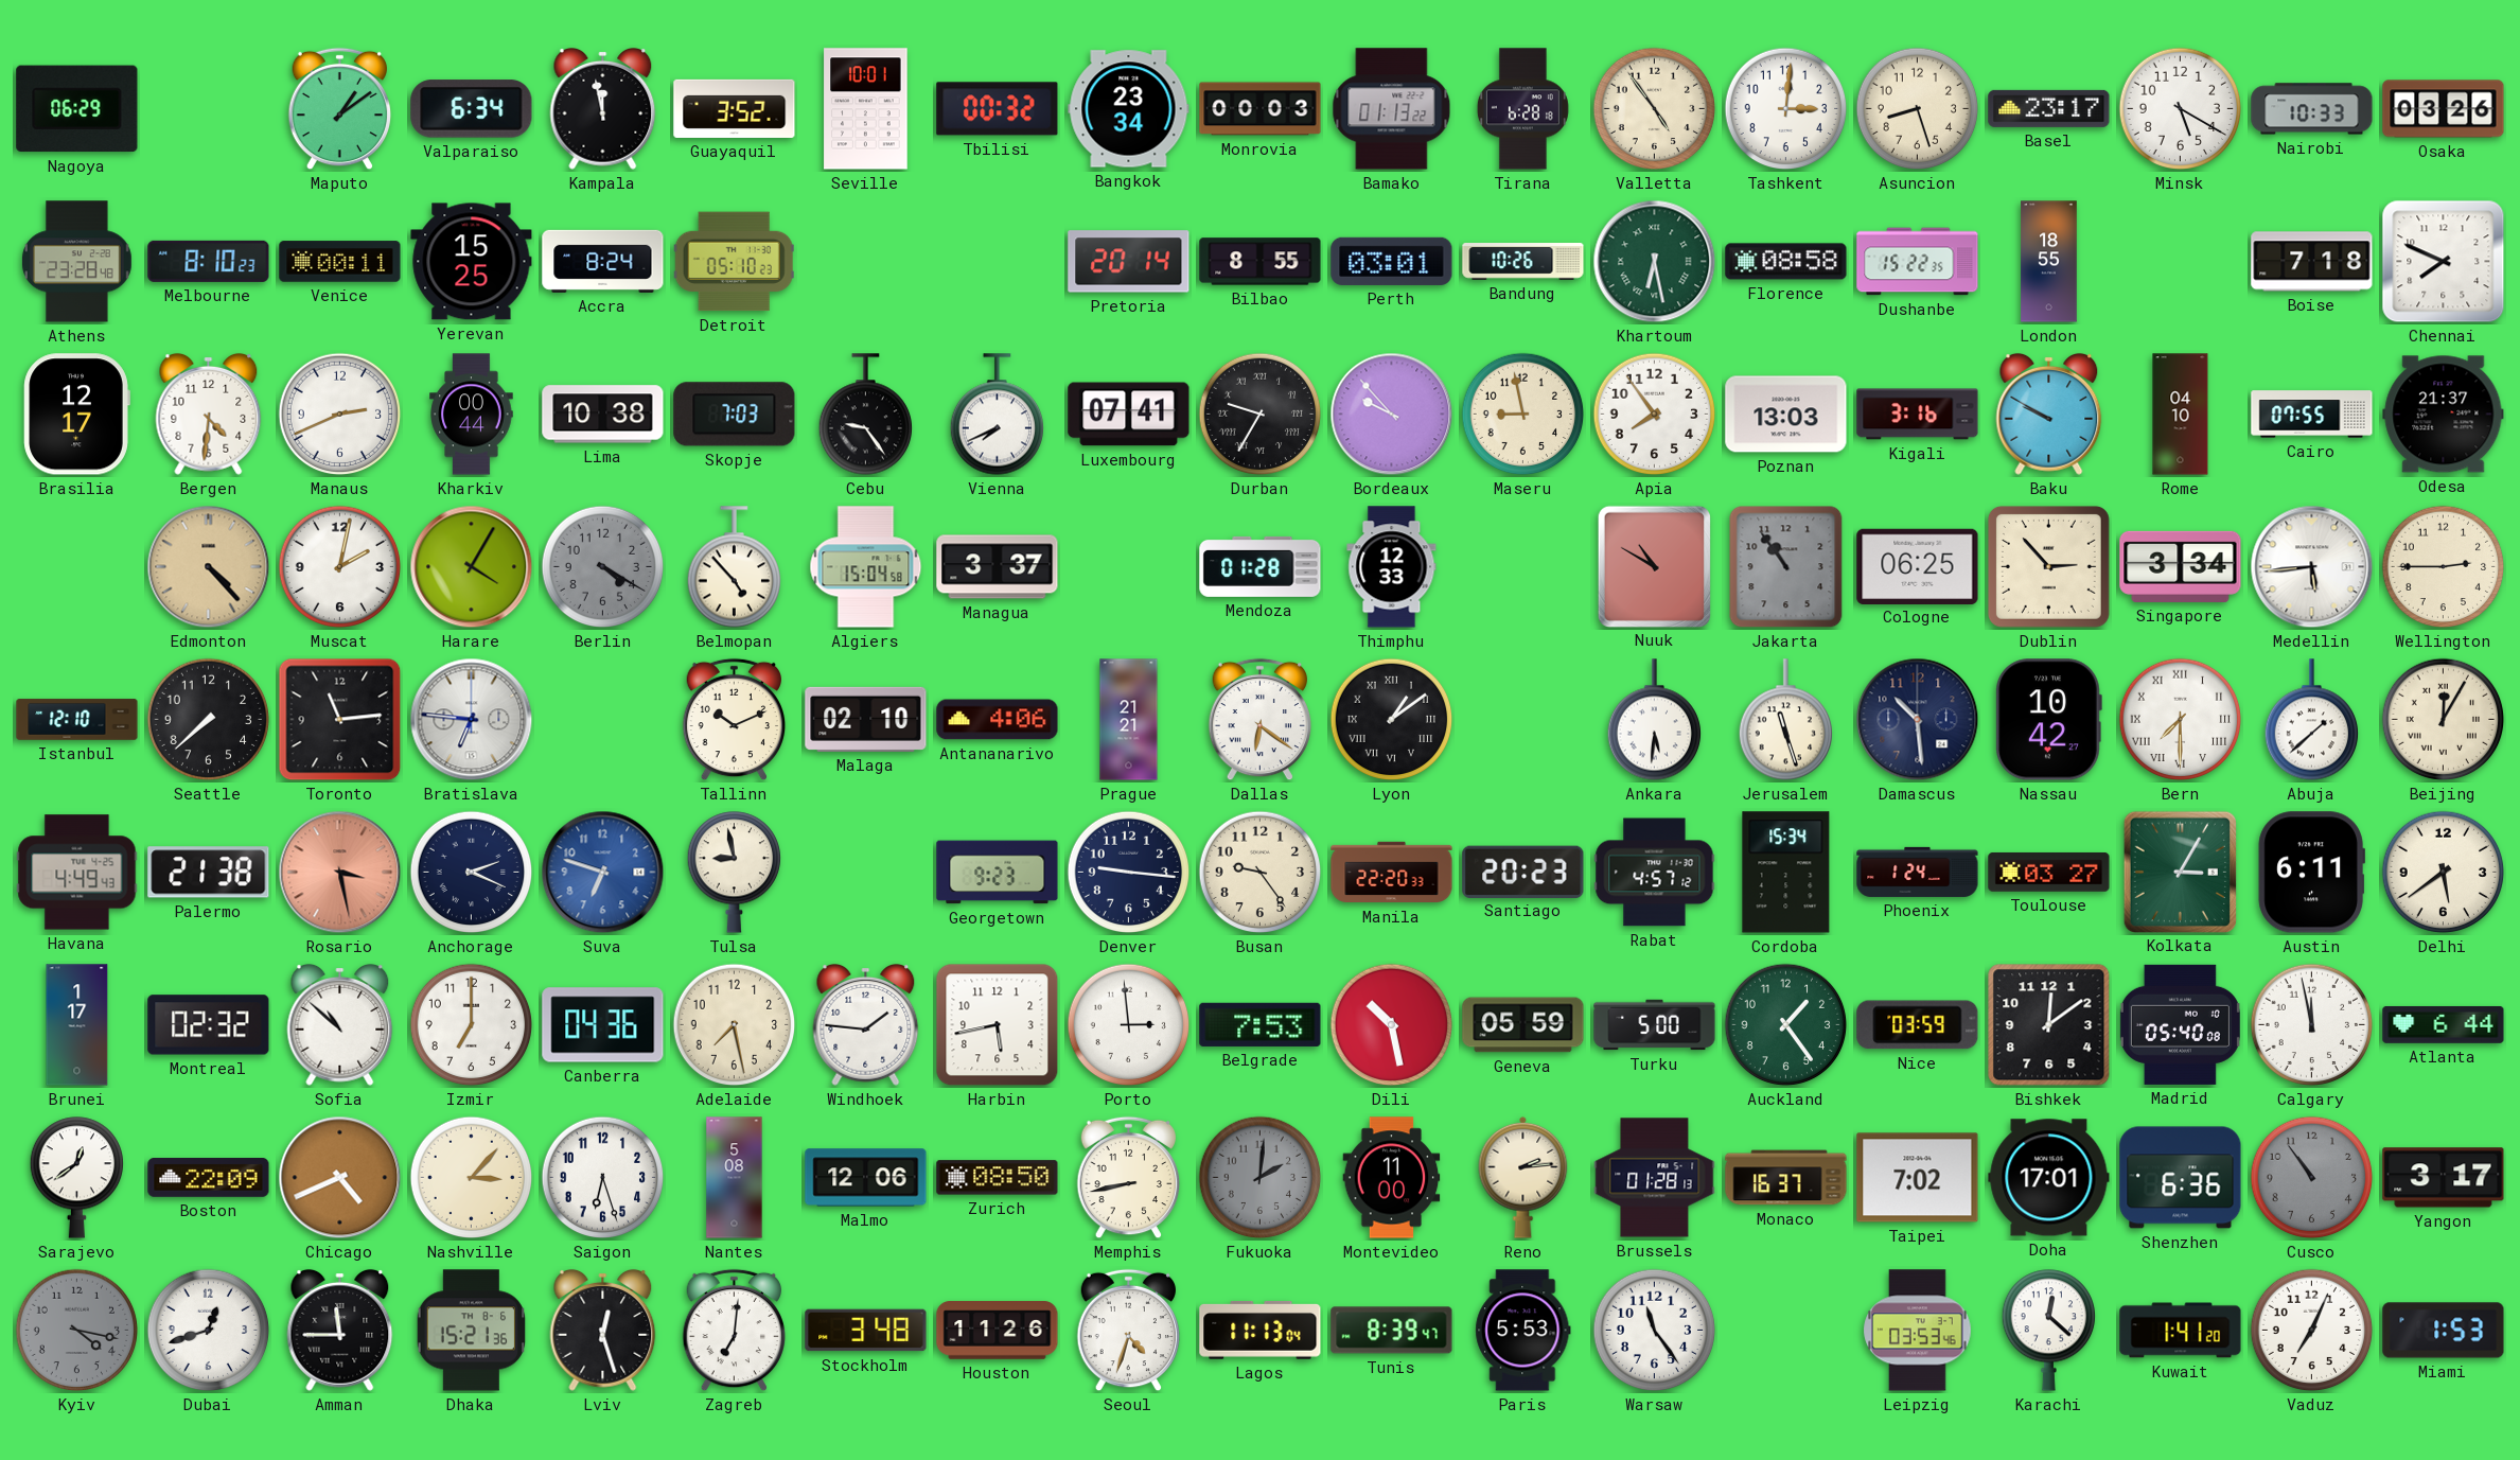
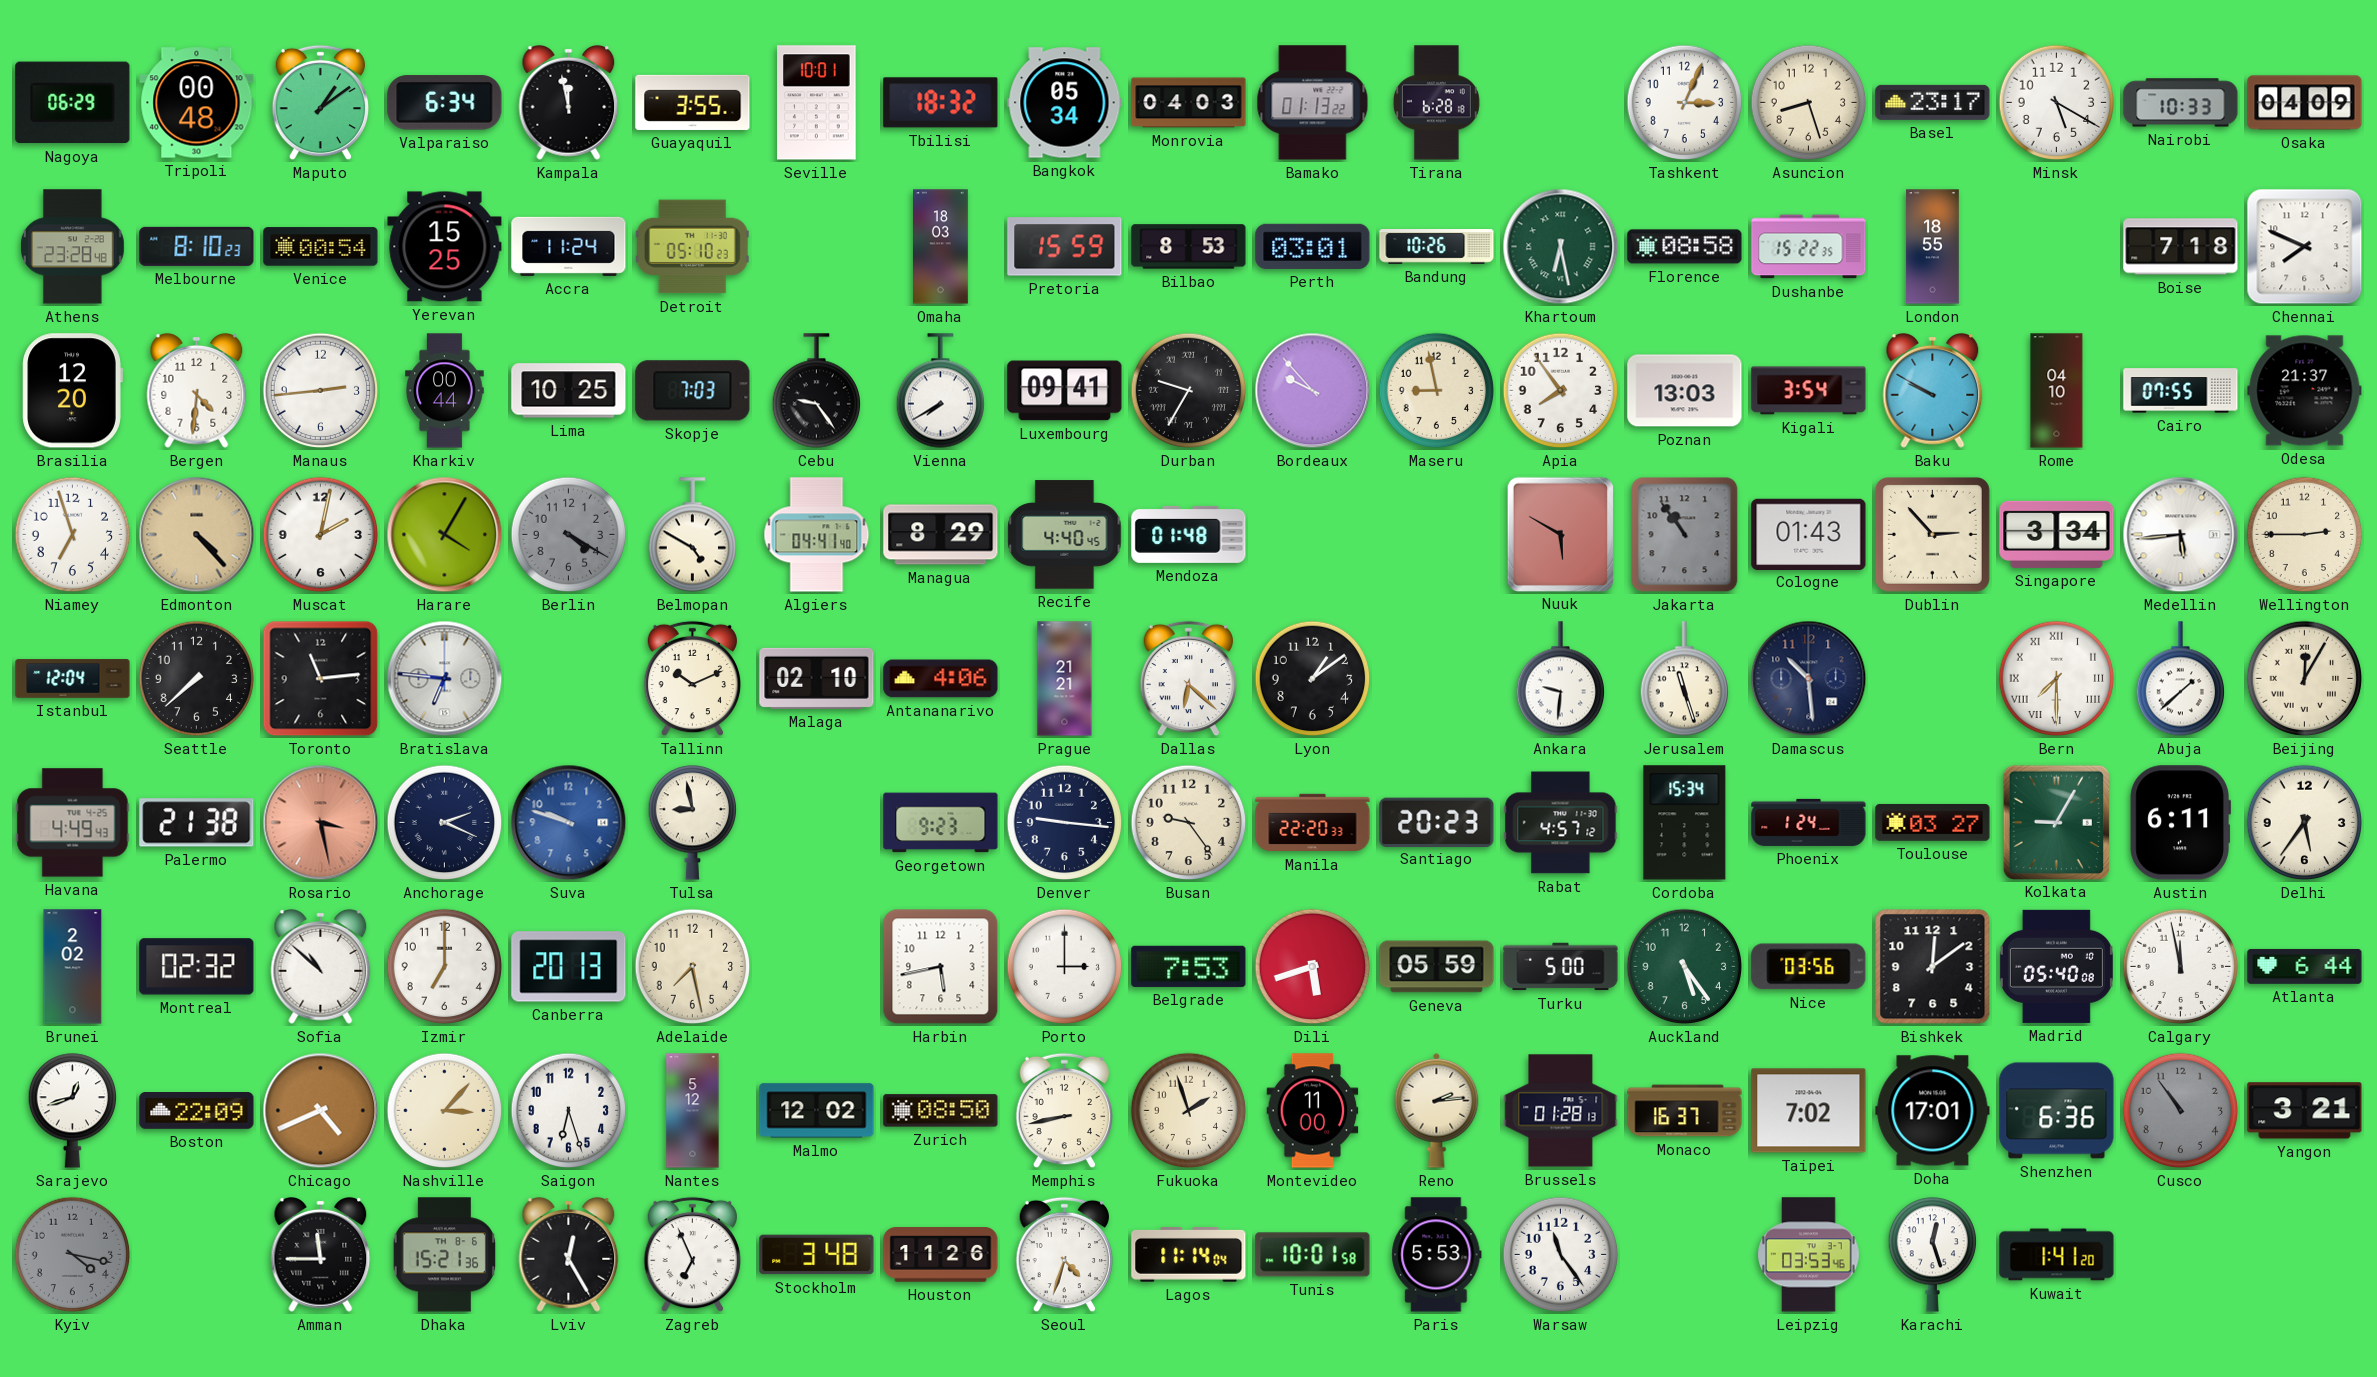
Tripoli: none -> 00:48
Guayaquil: 3:52 -> 3:55
Tbilisi: 00:32 -> 18:32
Bangkok: 23:34 -> 05:34
Monrovia: 00:03 -> 04:03
Valletta: 4:54 -> none
Tashkent: 3:01 -> 3:04
Osaka: 03:26 -> 04:09
Venice: 00:11 -> 00:54
Accra: 8:24 -> 11:24
Omaha: none -> 18:03
Pretoria: 20:14 -> 15:59
Bilbao: 8:55 -> 8:53
Brasilia: 12:17 -> 12:20
Manaus: 2:41 -> 2:44
Lima: 10:38 -> 10:25
Vienna: 7:41 -> 7:40
Luxembourg: 07:41 -> 09:41
Kigali: 3:16 -> 3:54
Niamey: none -> 6:57
Belmopan: 4:53 -> 4:50
Algiers: 15:04 -> 04:41
Managua: 3:37 -> 8:29
Recife: none -> 4:40
Mendoza: 01:28 -> 01:48
Thimphu: 12:33 -> none
Nuuk: 10:50 -> 5:50
Cologne: 06:25 -> 01:43
Istanbul: 12:10 -> 12:04
Dallas: 6:21 -> 6:22
Lyon numerals: Roman -> Arabic
Ankara: 5:31 -> 9:31
Nassau: 10:42 -> none
Suva: 6:48 -> 9:48
Kolkata: 3:05 -> 9:05
Delhi: 5:39 -> 5:36
Brunei: 1:17 -> 2:02
Canberra: 04:36 -> 20:13
Windhoek: 1:46 -> none
Porto: 2:59 -> 3:00
Dili: 10:28 -> 5:42
Auckland: 1:24 -> 5:24
Nice: 03:59 -> 03:56
Sarajevo: 12:39 -> 12:42
Nantes: 5:08 -> 5:12
Malmo: 12:06 -> 12:02
Fukuoka: 2:01 -> 1:57
Fukuoka dial: grey -> cream
Yangon: 3:17 -> 3:21
Dubai: 12:42 -> none
Lviv: 12:27 -> 12:25
Zagreb: 7:01 -> 6:56
Lagos: 11:13 -> 11:14
Tunis: 8:39 -> 10:01
Karachi: 12:22 -> 12:27
Vaduz: 7:04 -> none
Miami: 1:53 -> none
